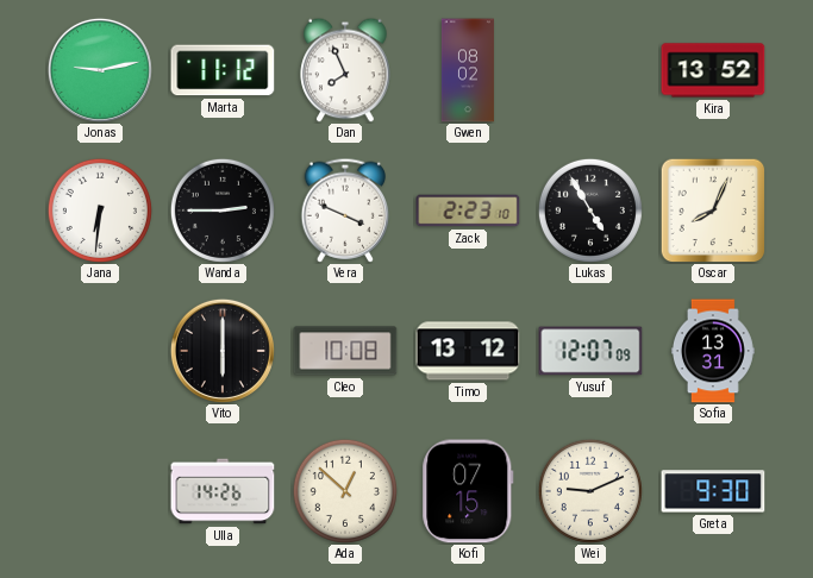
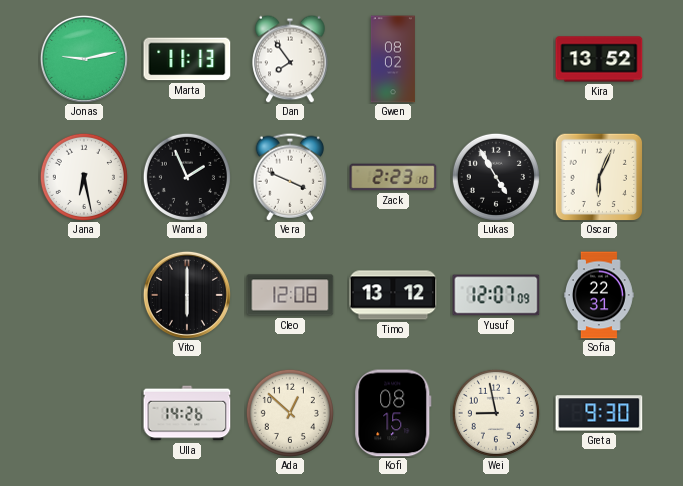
Marta: 11:12 -> 11:13
Dan: 7:56 -> 7:54
Jana: 6:31 -> 6:28
Wanda: 2:45 -> 1:56
Oscar: 8:04 -> 6:04
Cleo: 10:08 -> 12:08
Sofia: 13:31 -> 22:31
Kofi: 07:15 -> 08:15
Wei: 9:11 -> 8:58
